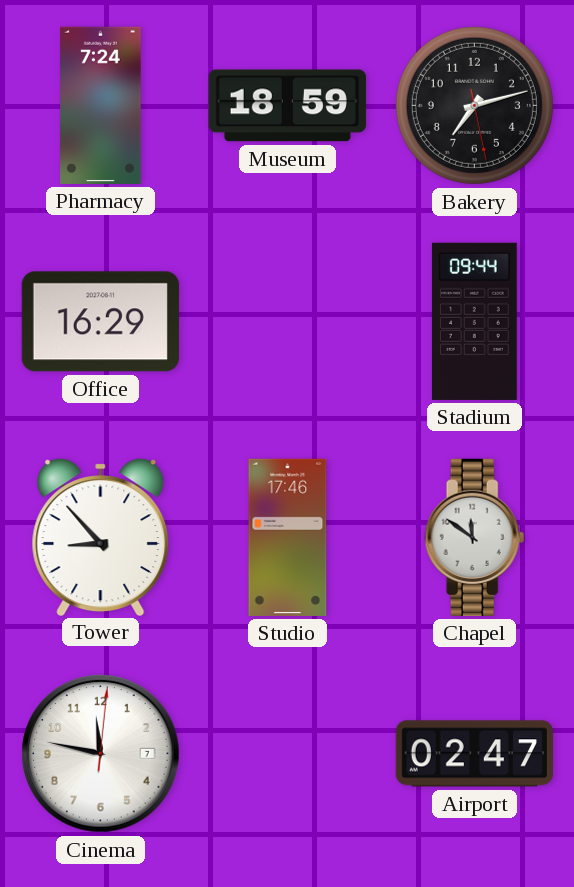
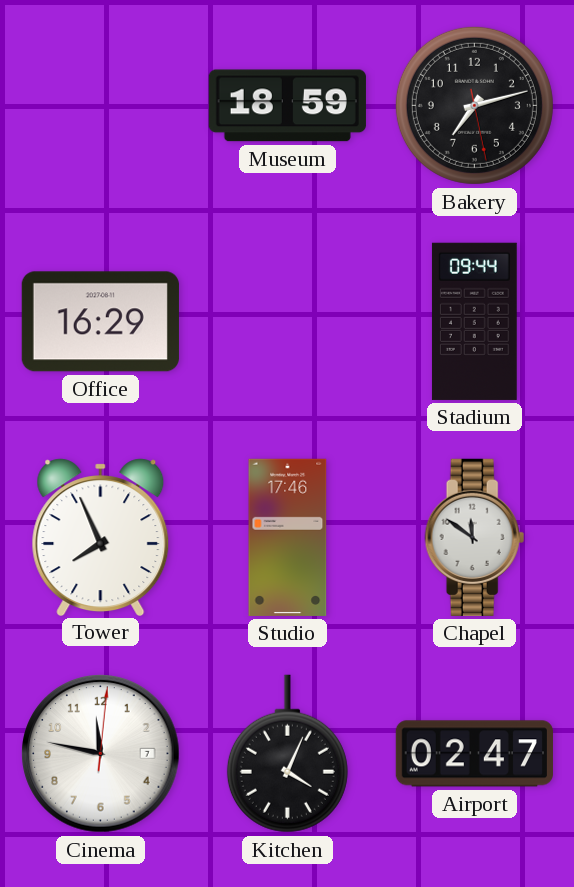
Pharmacy: 7:24 -> none
Tower: 8:53 -> 7:56
Kitchen: none -> 4:04
